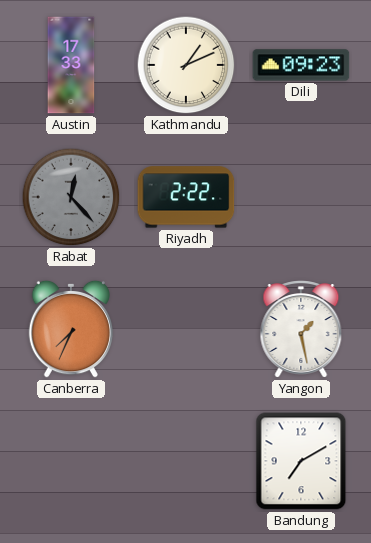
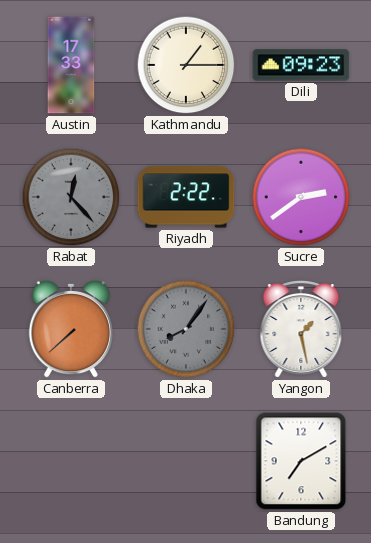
Kathmandu: 1:11 -> 1:15
Sucre: none -> 2:39
Canberra: 7:34 -> 7:38
Dhaka: none -> 8:06
